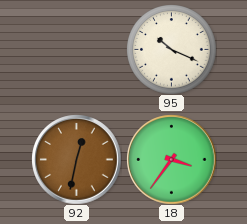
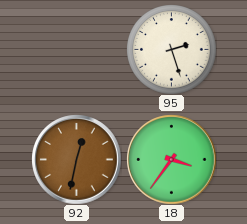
95: 10:19 -> 2:27
